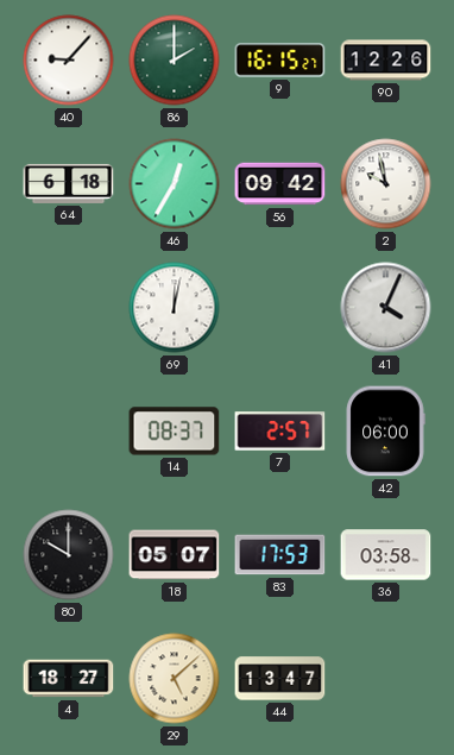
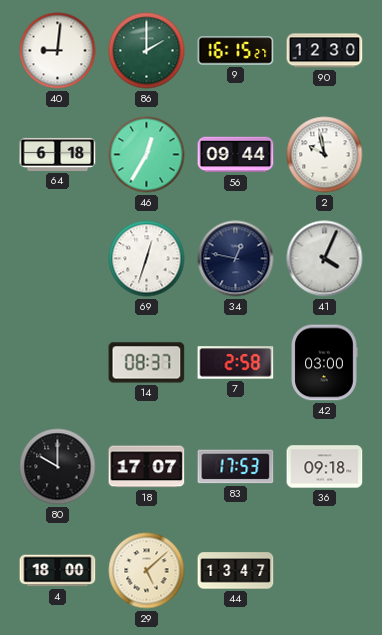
40: 9:07 -> 9:01
90: 12:26 -> 12:30
56: 09:42 -> 09:44
69: 12:02 -> 12:33
34: none -> 12:47
7: 2:57 -> 2:58
42: 06:00 -> 03:00
18: 05:07 -> 17:07
36: 03:58 -> 09:18
4: 18:27 -> 18:00
